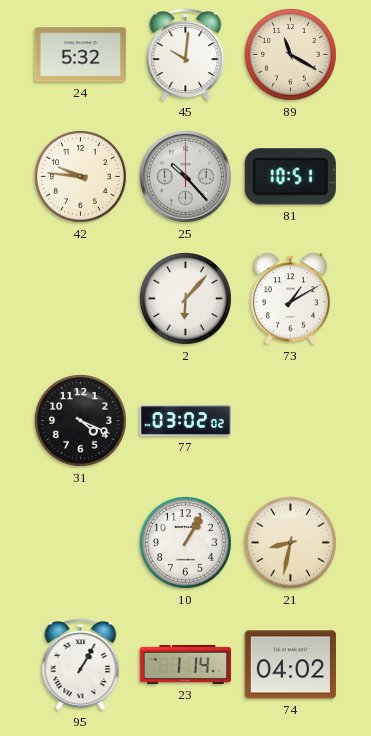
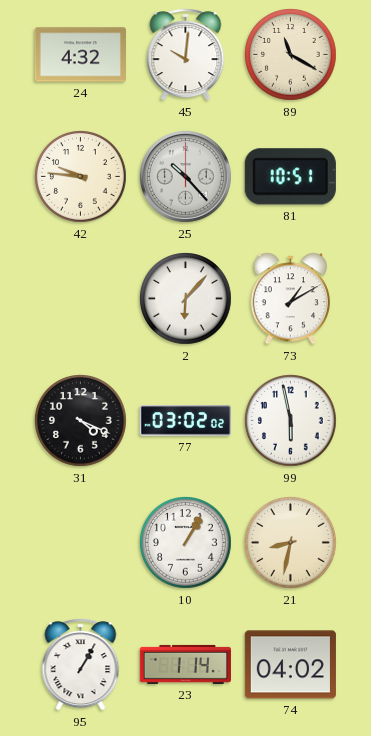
24: 5:32 -> 4:32
99: none -> 5:58
